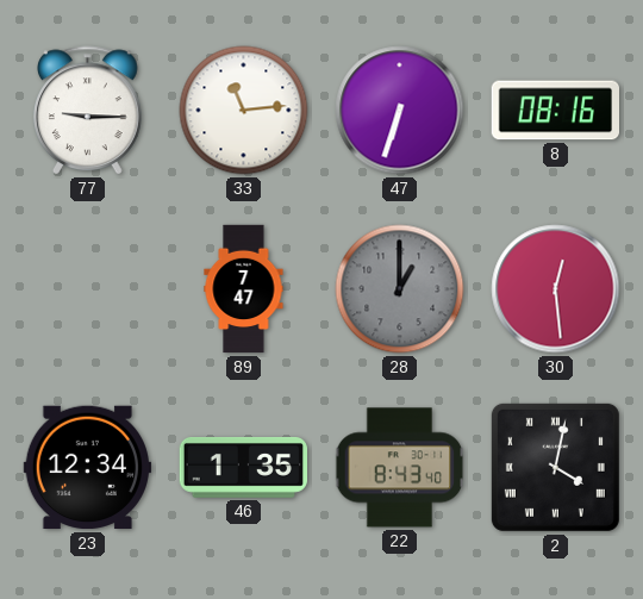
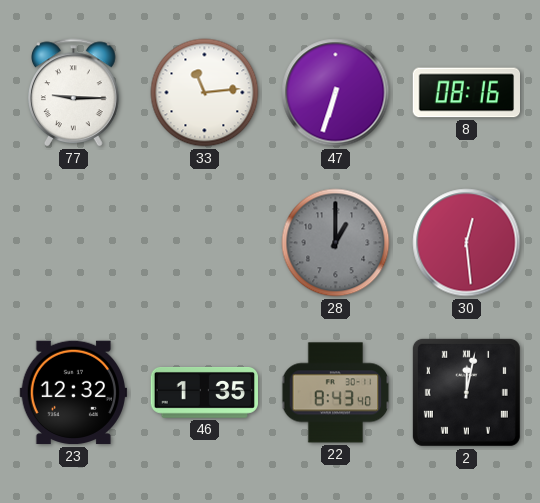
89: 7:47 -> none
23: 12:34 -> 12:32
2: 4:02 -> 12:02
